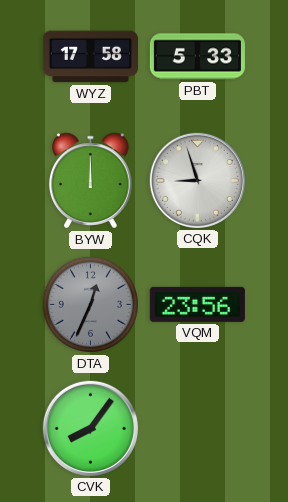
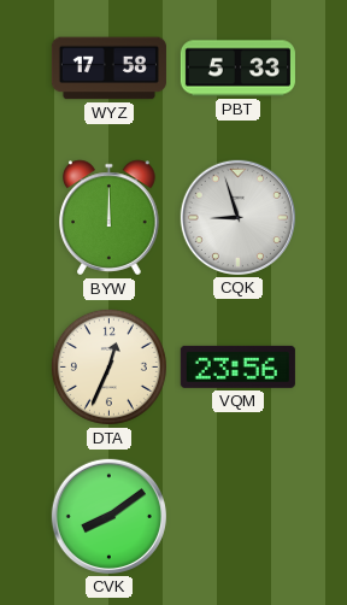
DTA dial: grey -> cream
CVK: 8:06 -> 8:09
